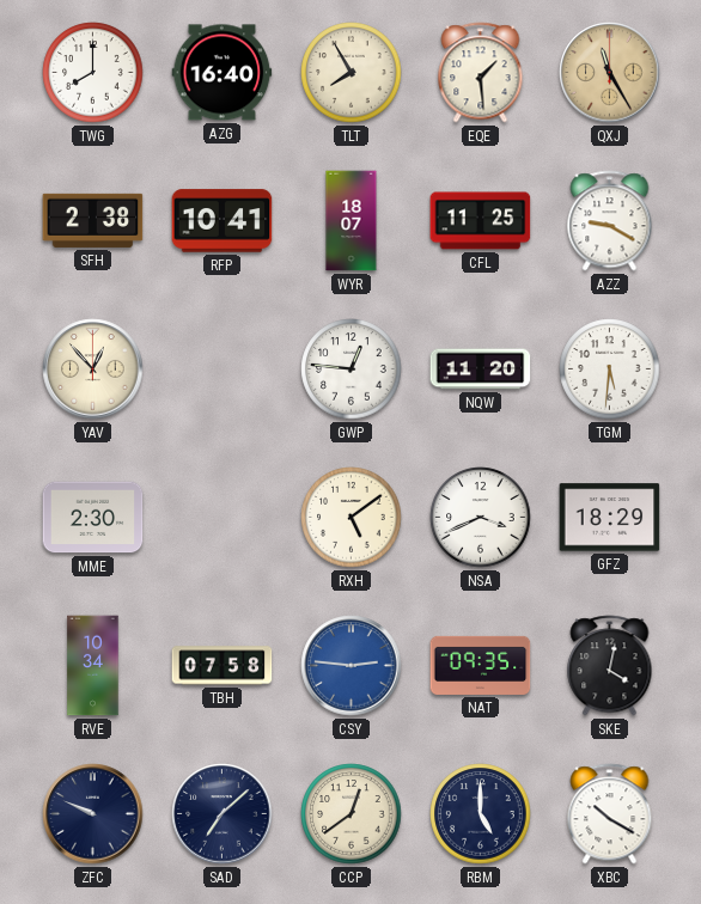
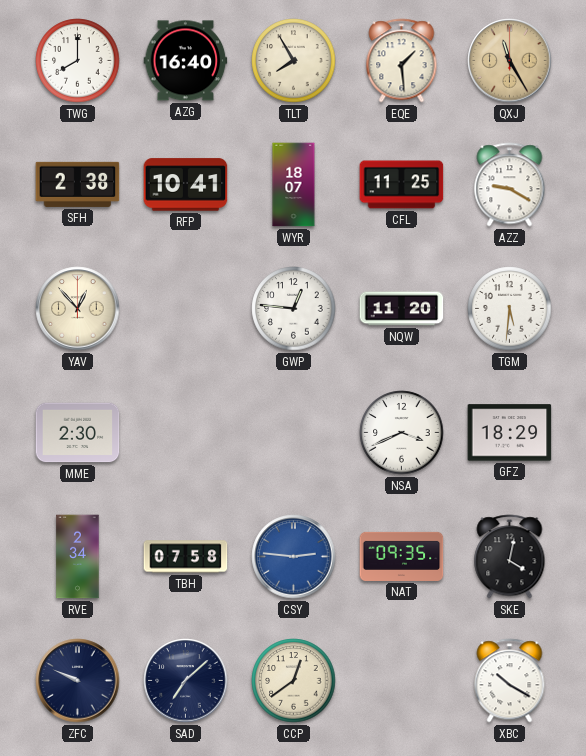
RXH: 5:09 -> none
RVE: 10:34 -> 2:34
RBM: 5:00 -> none
